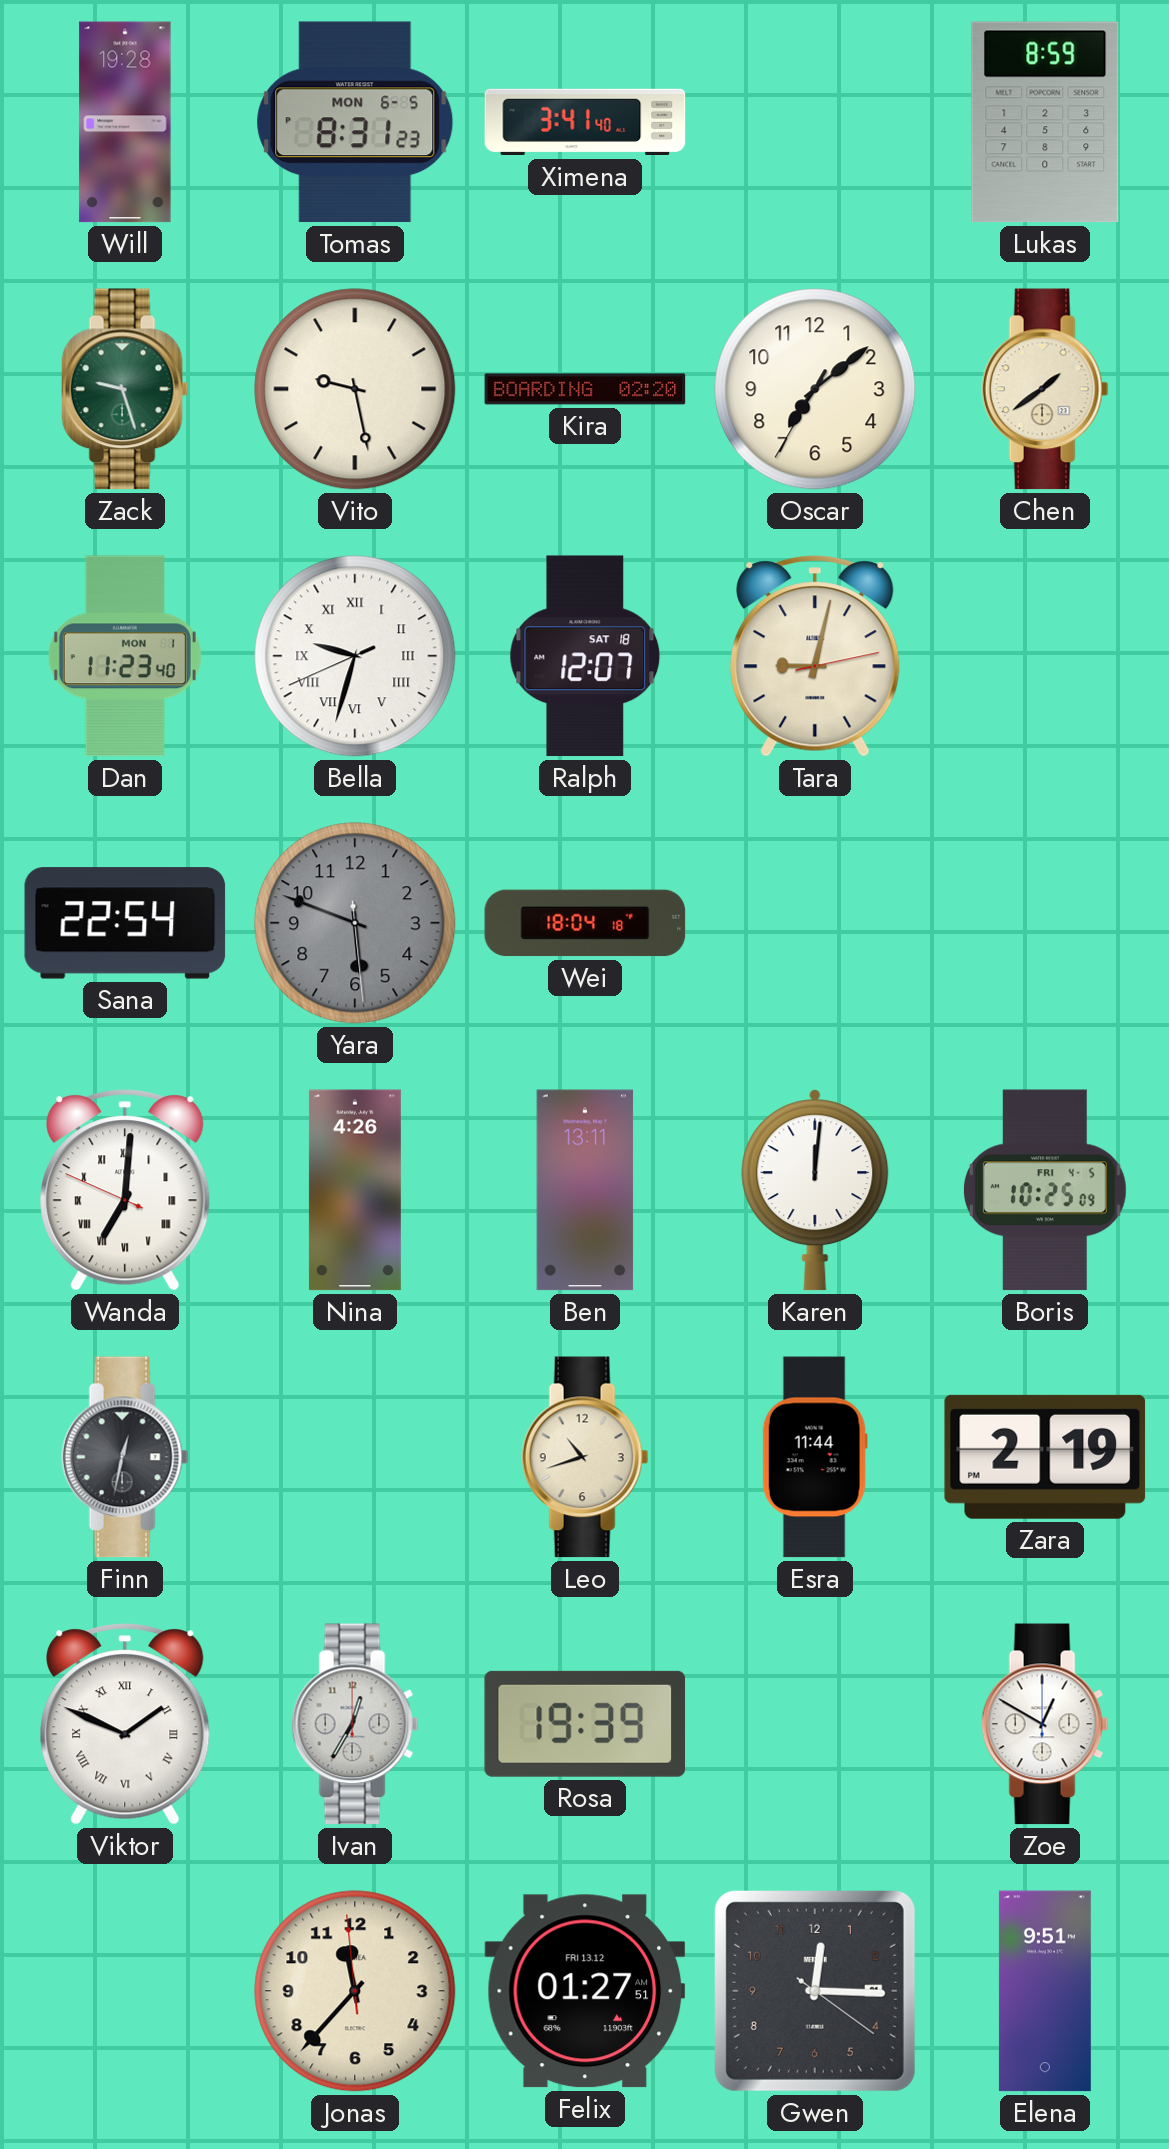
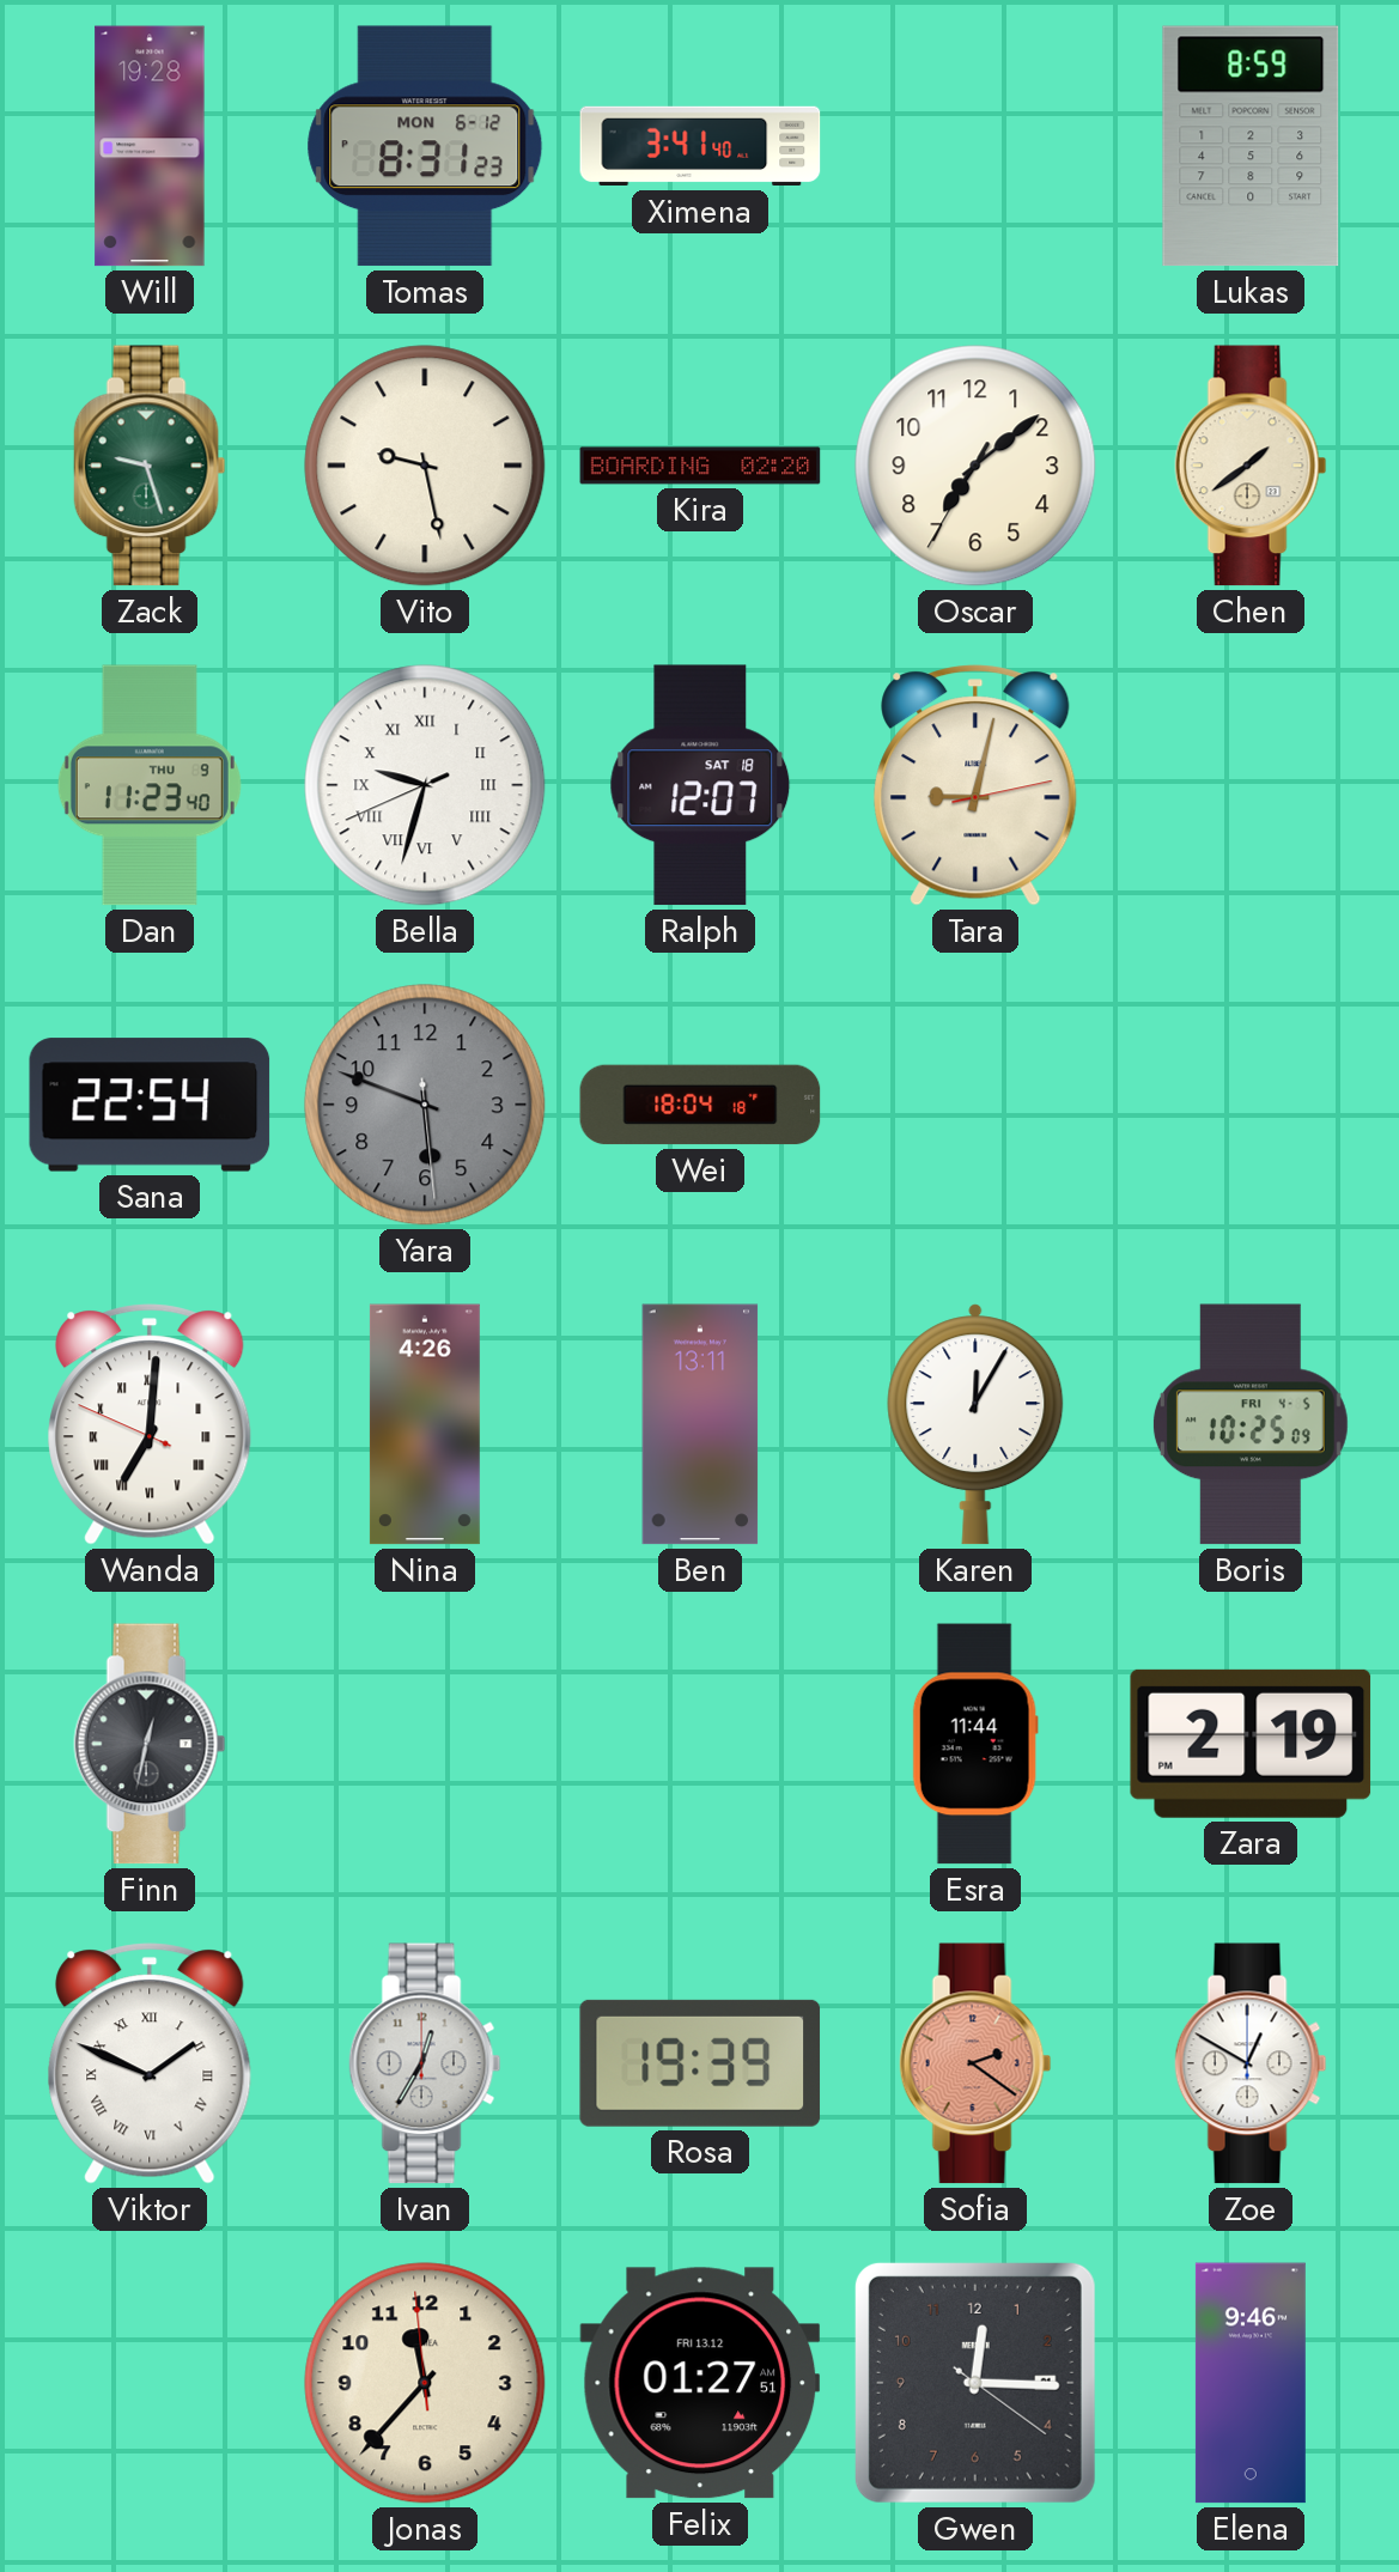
Tomas date: MON 6-5 -> MON 6-12
Dan date: MON 1 -> THU 9
Karen: 12:01 -> 12:05
Leo: 10:42 -> none
Sofia: none -> 2:21
Elena: 9:51 -> 9:46
